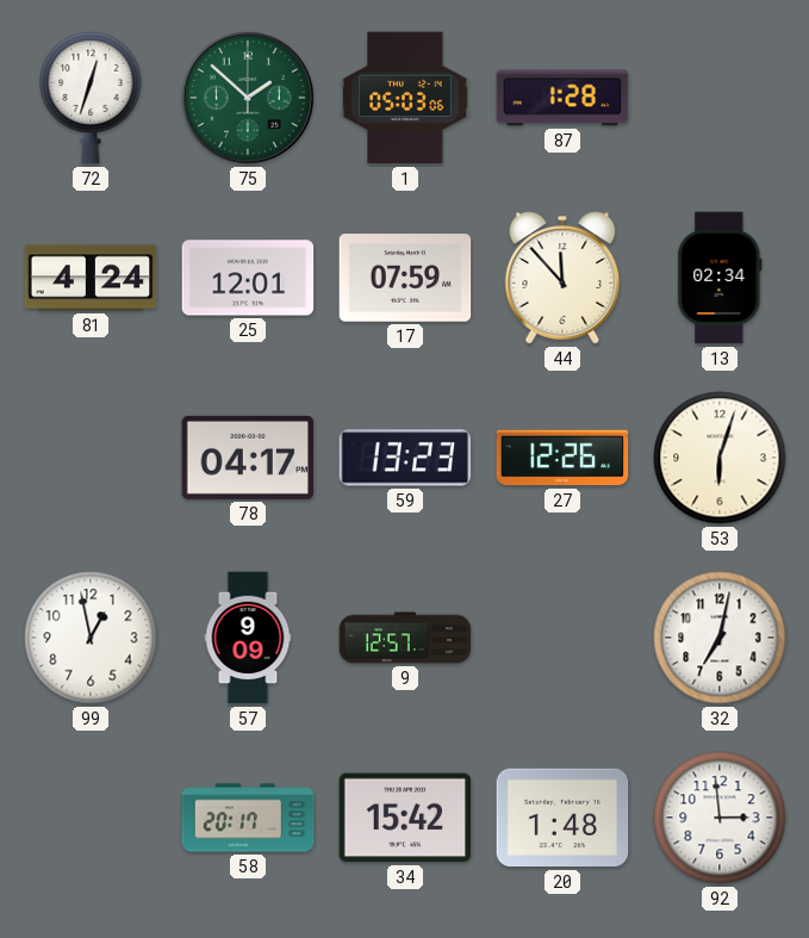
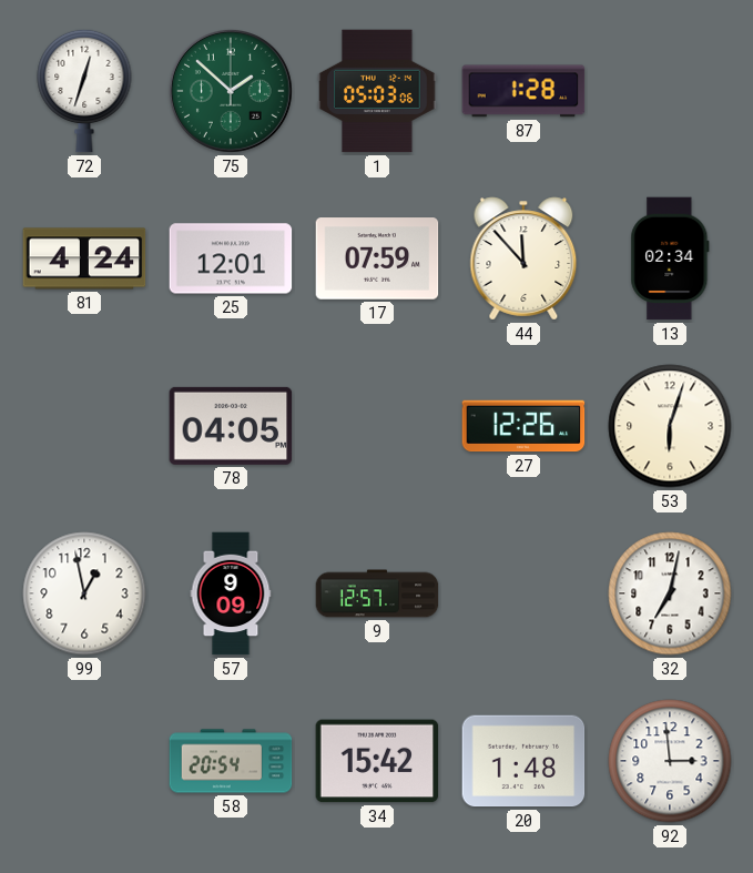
78: 04:17 -> 04:05
59: 13:23 -> none
58: 20:17 -> 20:54
